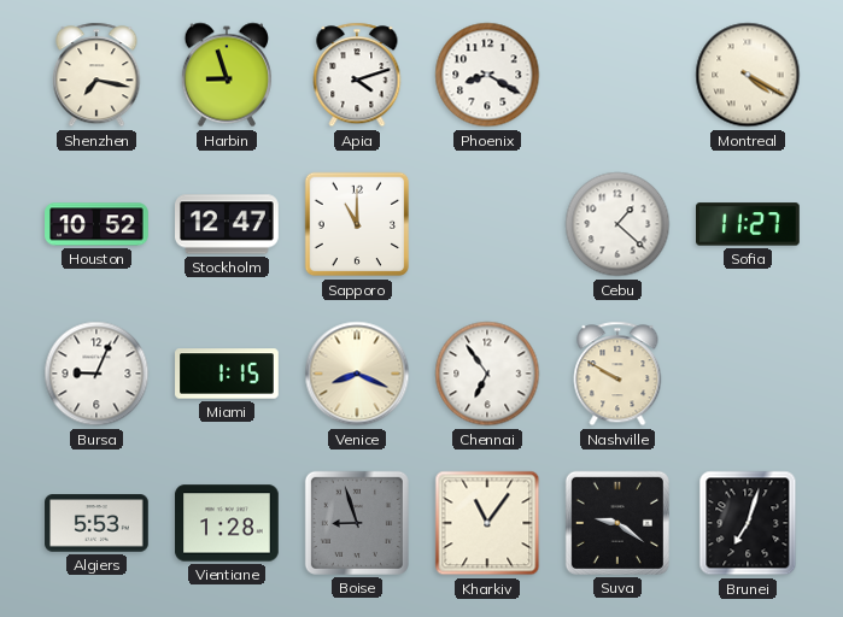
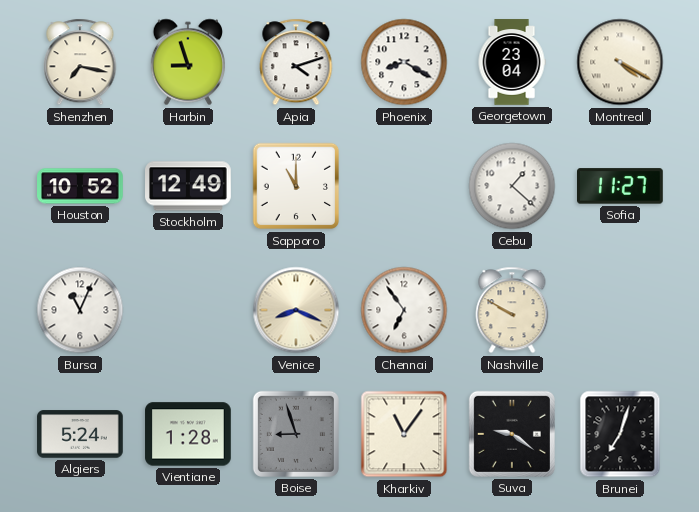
Georgetown: none -> 23:04
Stockholm: 12:47 -> 12:49
Bursa: 9:04 -> 11:04
Miami: 1:15 -> none
Algiers: 5:53 -> 5:24
